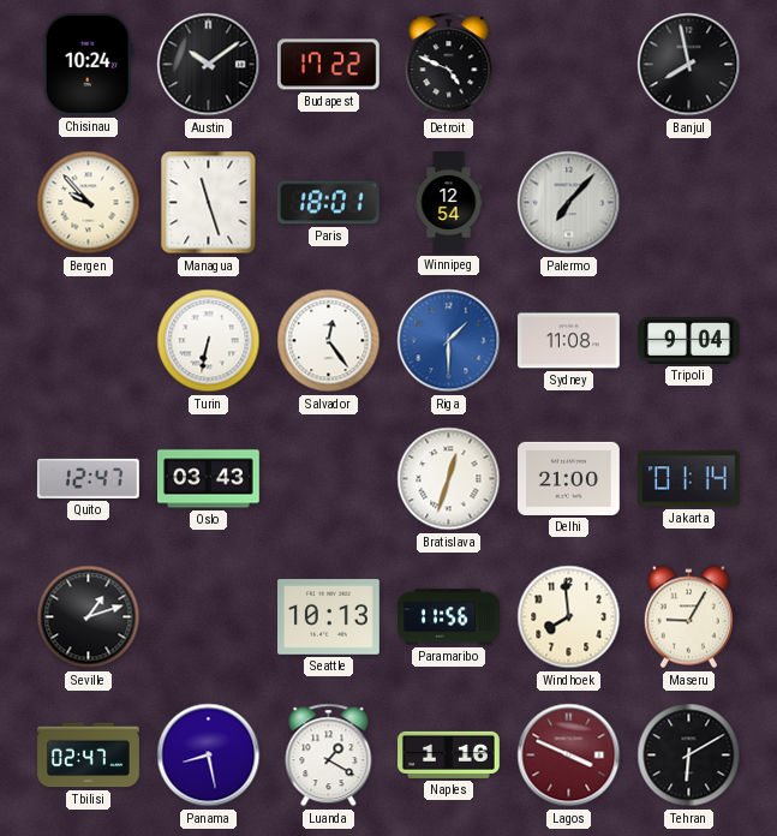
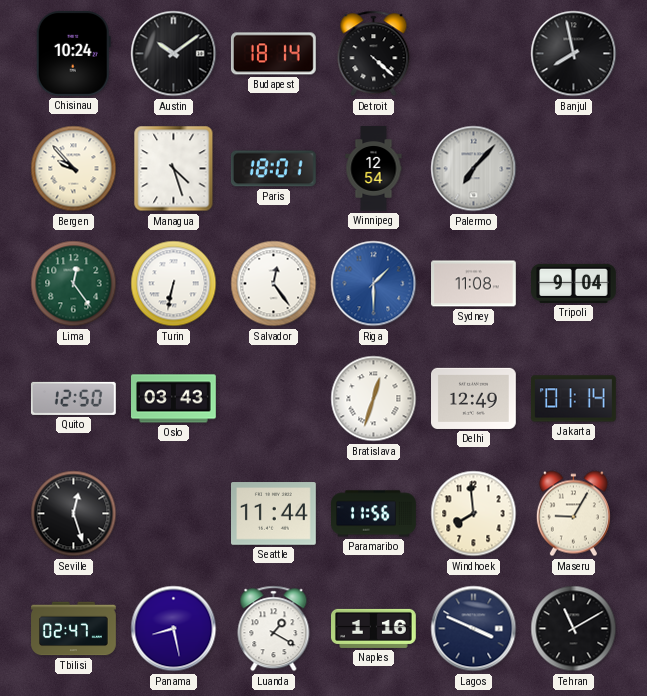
Budapest: 17:22 -> 18:14
Detroit: 4:49 -> 4:22
Managua: 11:27 -> 4:27
Lima: none -> 12:24
Quito: 12:47 -> 12:50
Delhi: 21:00 -> 12:49
Seville: 1:12 -> 12:27
Seattle: 10:13 -> 11:44
Lagos dial: burgundy -> navy
Tehran: 6:10 -> 11:10
